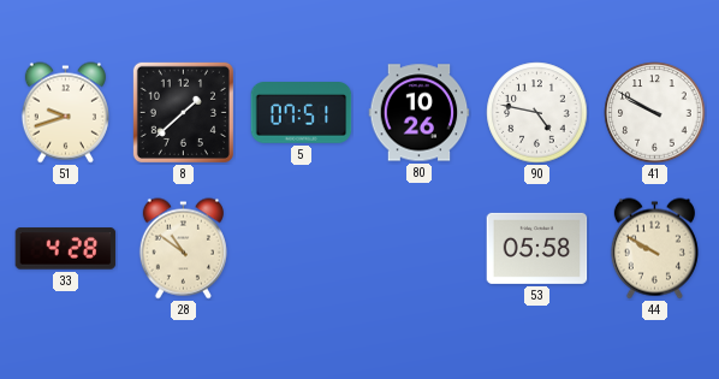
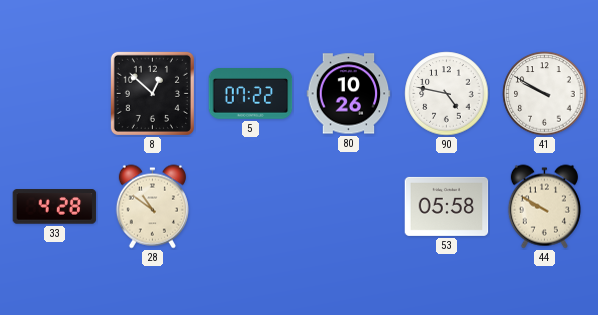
51: 9:42 -> none
8: 1:38 -> 12:52
5: 07:51 -> 07:22
